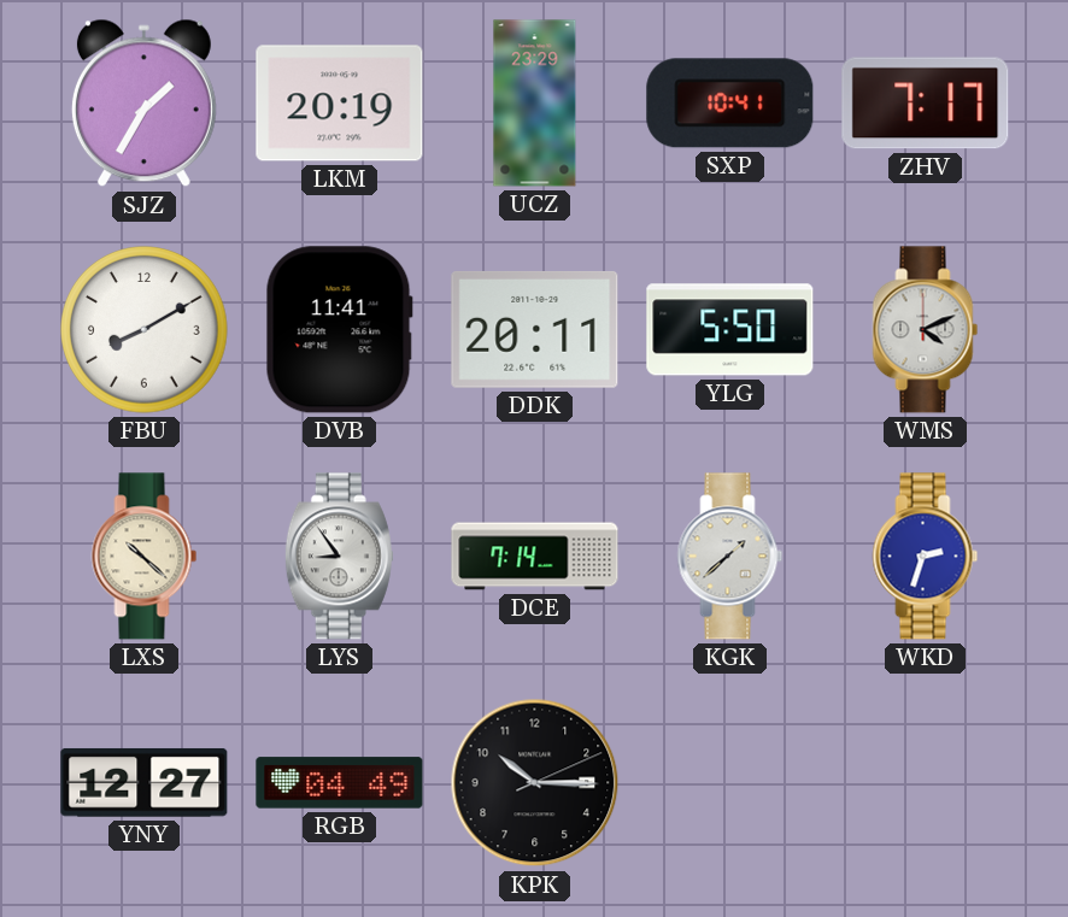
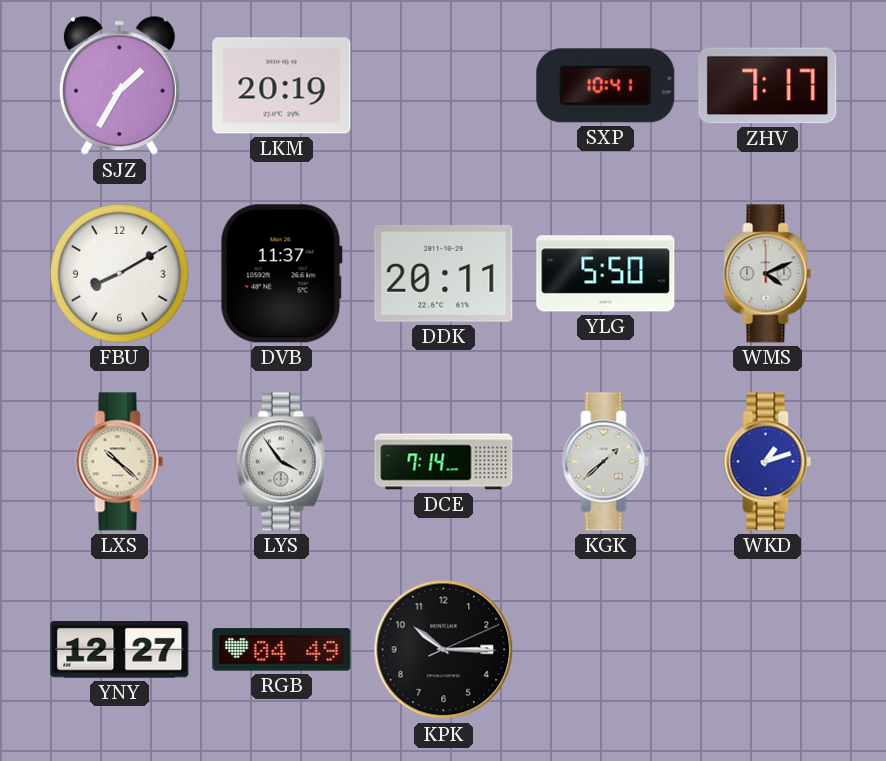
UCZ: 23:29 -> none
DVB: 11:41 -> 11:37
LYS: 8:54 -> 3:54
WKD: 2:33 -> 1:12
